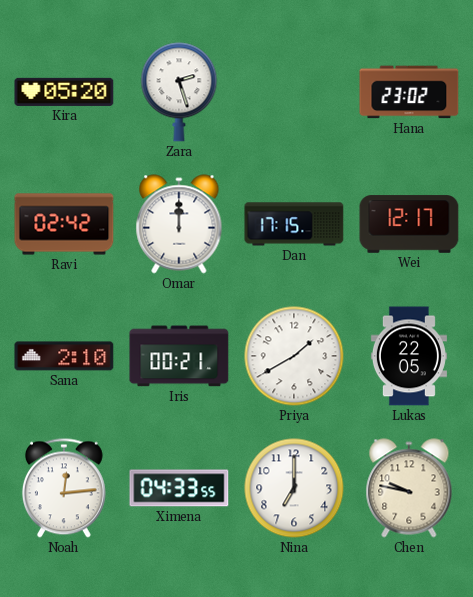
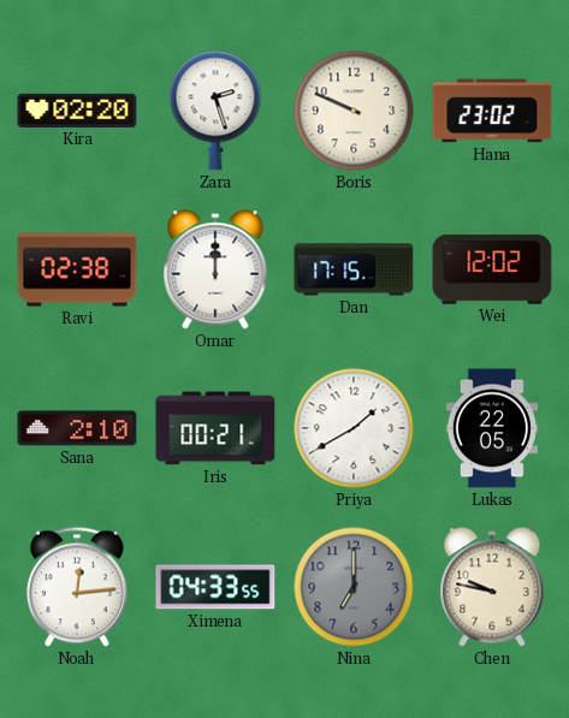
Kira: 05:20 -> 02:20
Boris: none -> 9:49
Ravi: 02:42 -> 02:38
Wei: 12:17 -> 12:02
Nina dial: white -> grey
